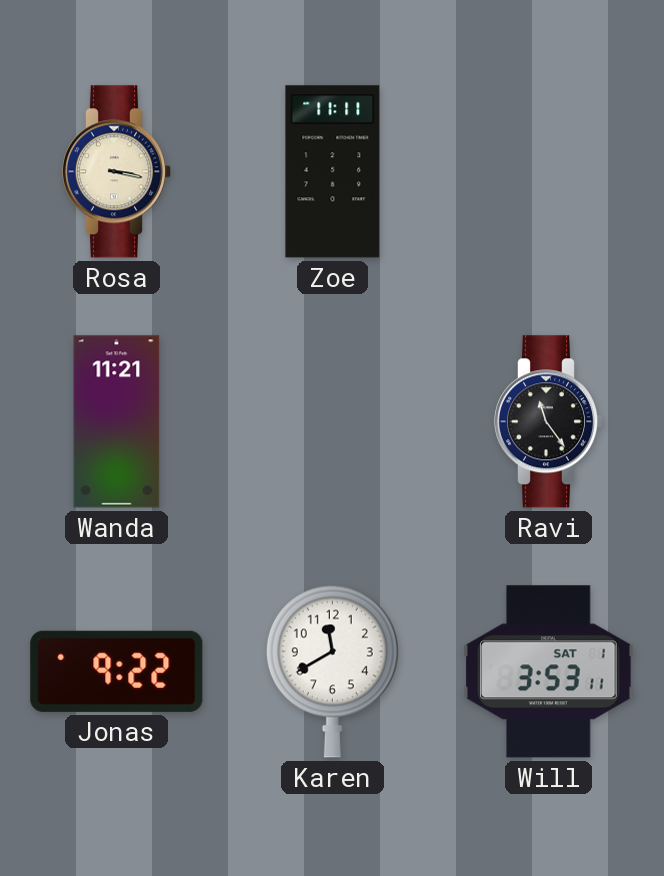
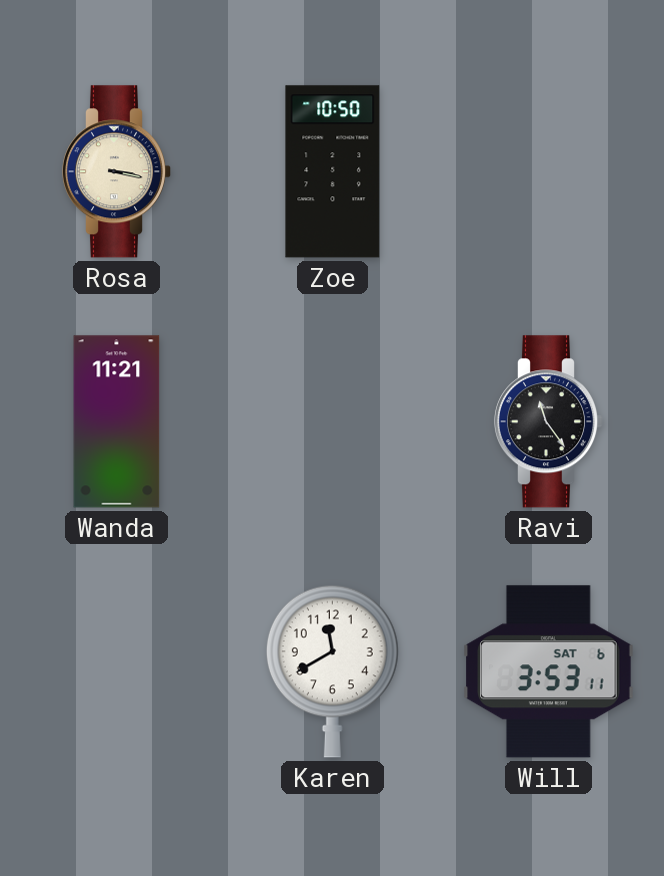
Zoe: 11:11 -> 10:50
Jonas: 9:22 -> none
Will date: SAT 1 -> SAT 6
